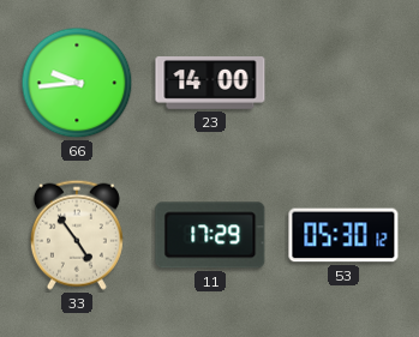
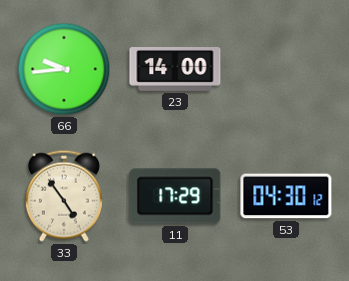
53: 05:30 -> 04:30
